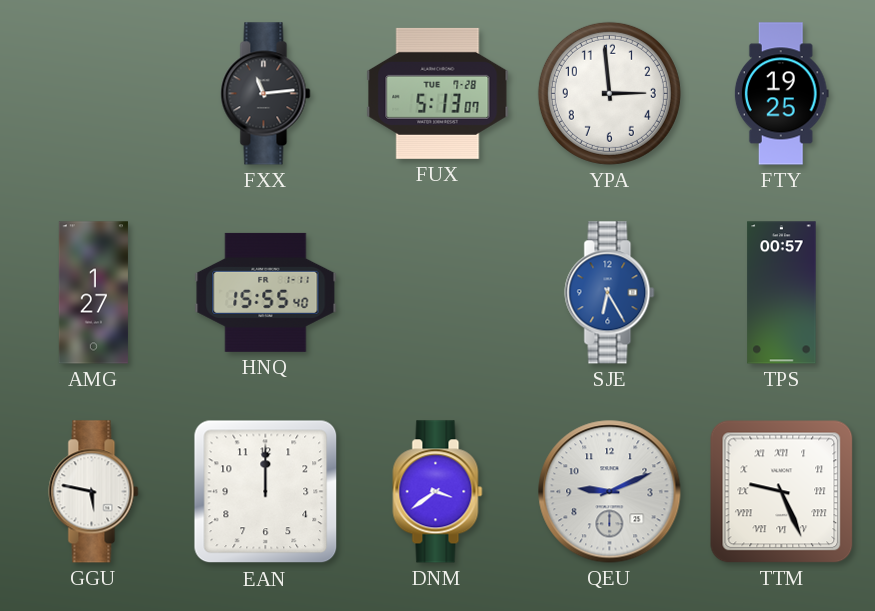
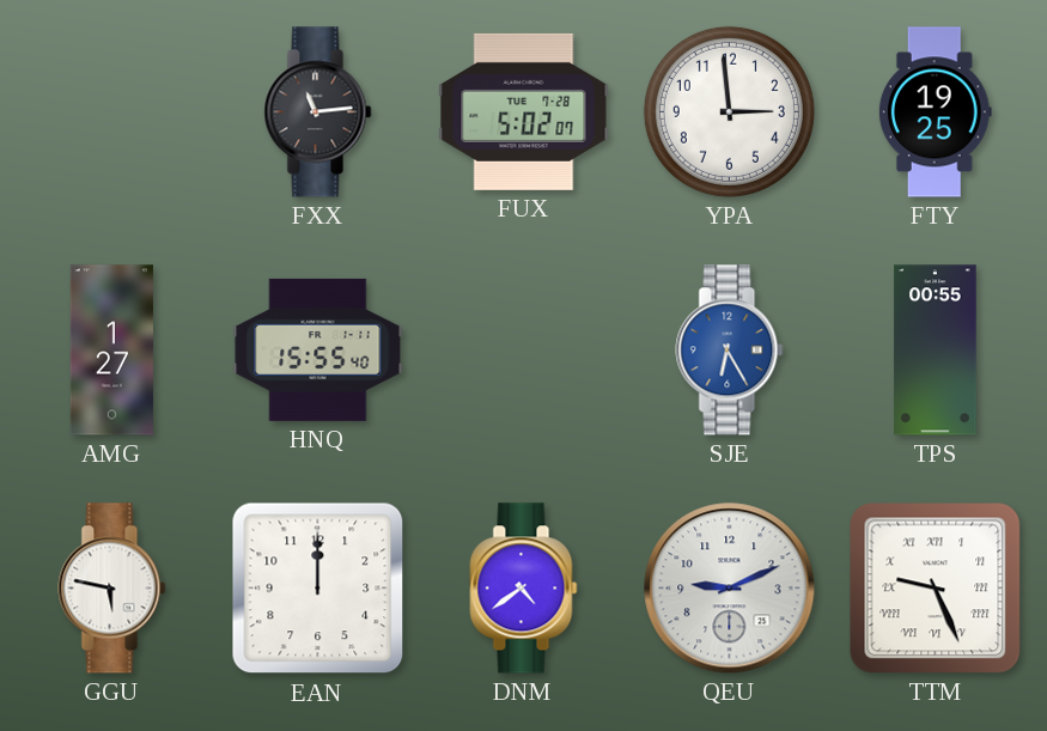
FUX: 5:13 -> 5:02
TPS: 00:57 -> 00:55
DNM: 3:39 -> 4:39
